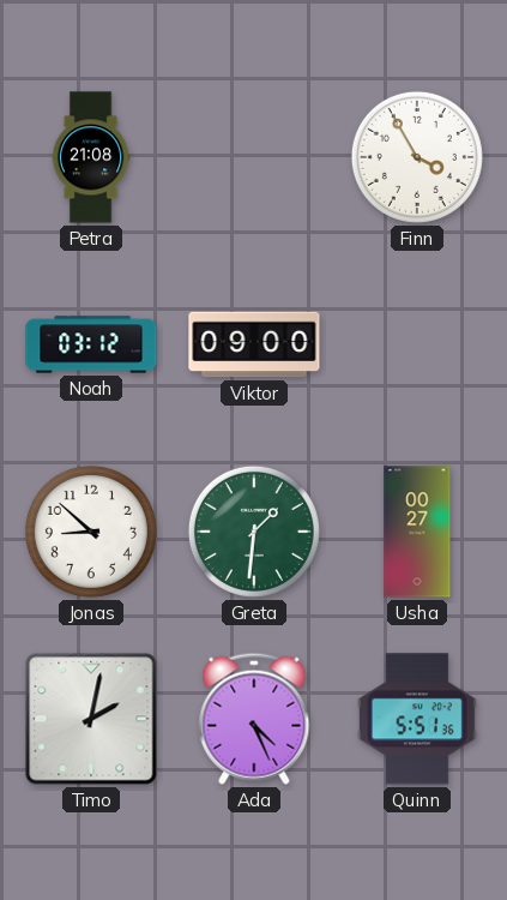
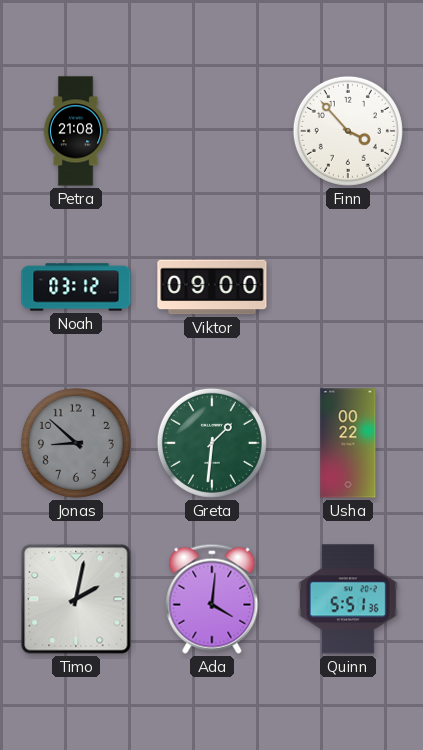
Finn: 3:55 -> 3:53
Jonas dial: white -> grey
Usha: 00:27 -> 00:22
Ada: 4:26 -> 4:01
